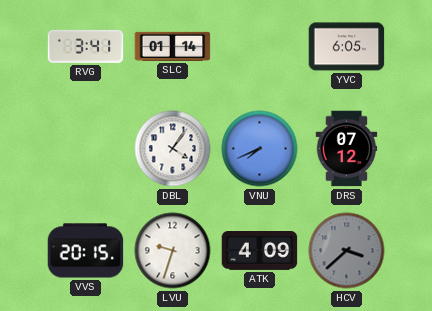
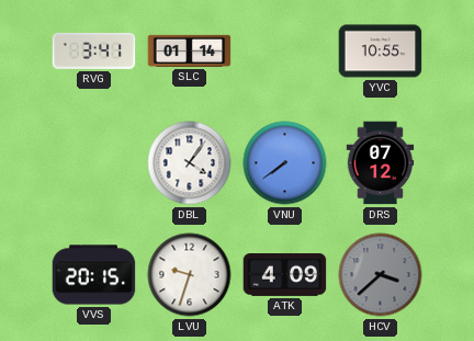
YVC: 6:05 -> 10:55
VNU: 7:41 -> 7:39
